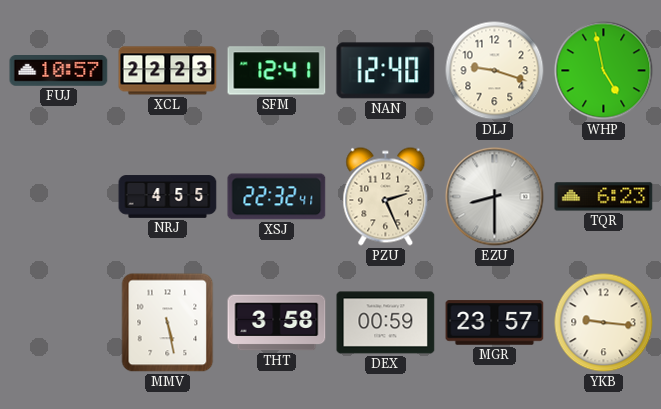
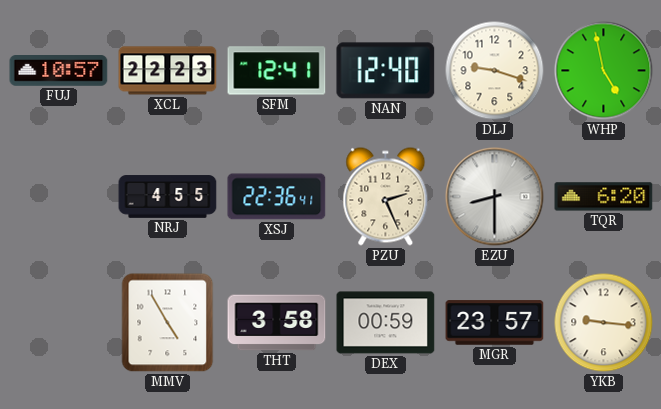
XSJ: 22:32 -> 22:36
TQR: 6:23 -> 6:20
MMV: 5:28 -> 4:55
